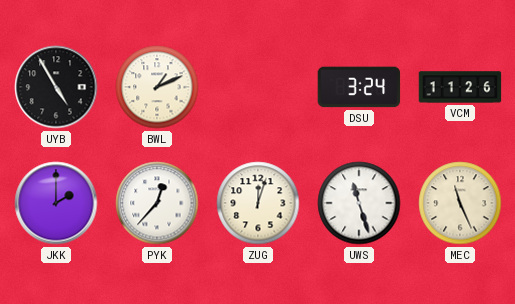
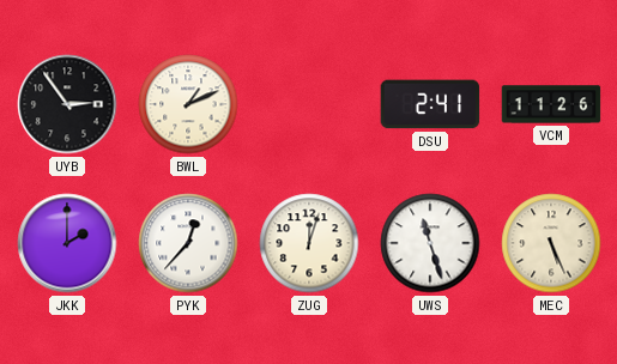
UYB: 4:55 -> 2:54
DSU: 3:24 -> 2:41
MEC: 11:26 -> 5:26
